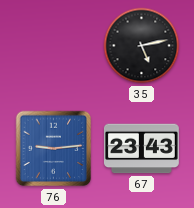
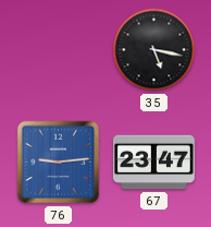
35: 5:13 -> 5:17
67: 23:43 -> 23:47
